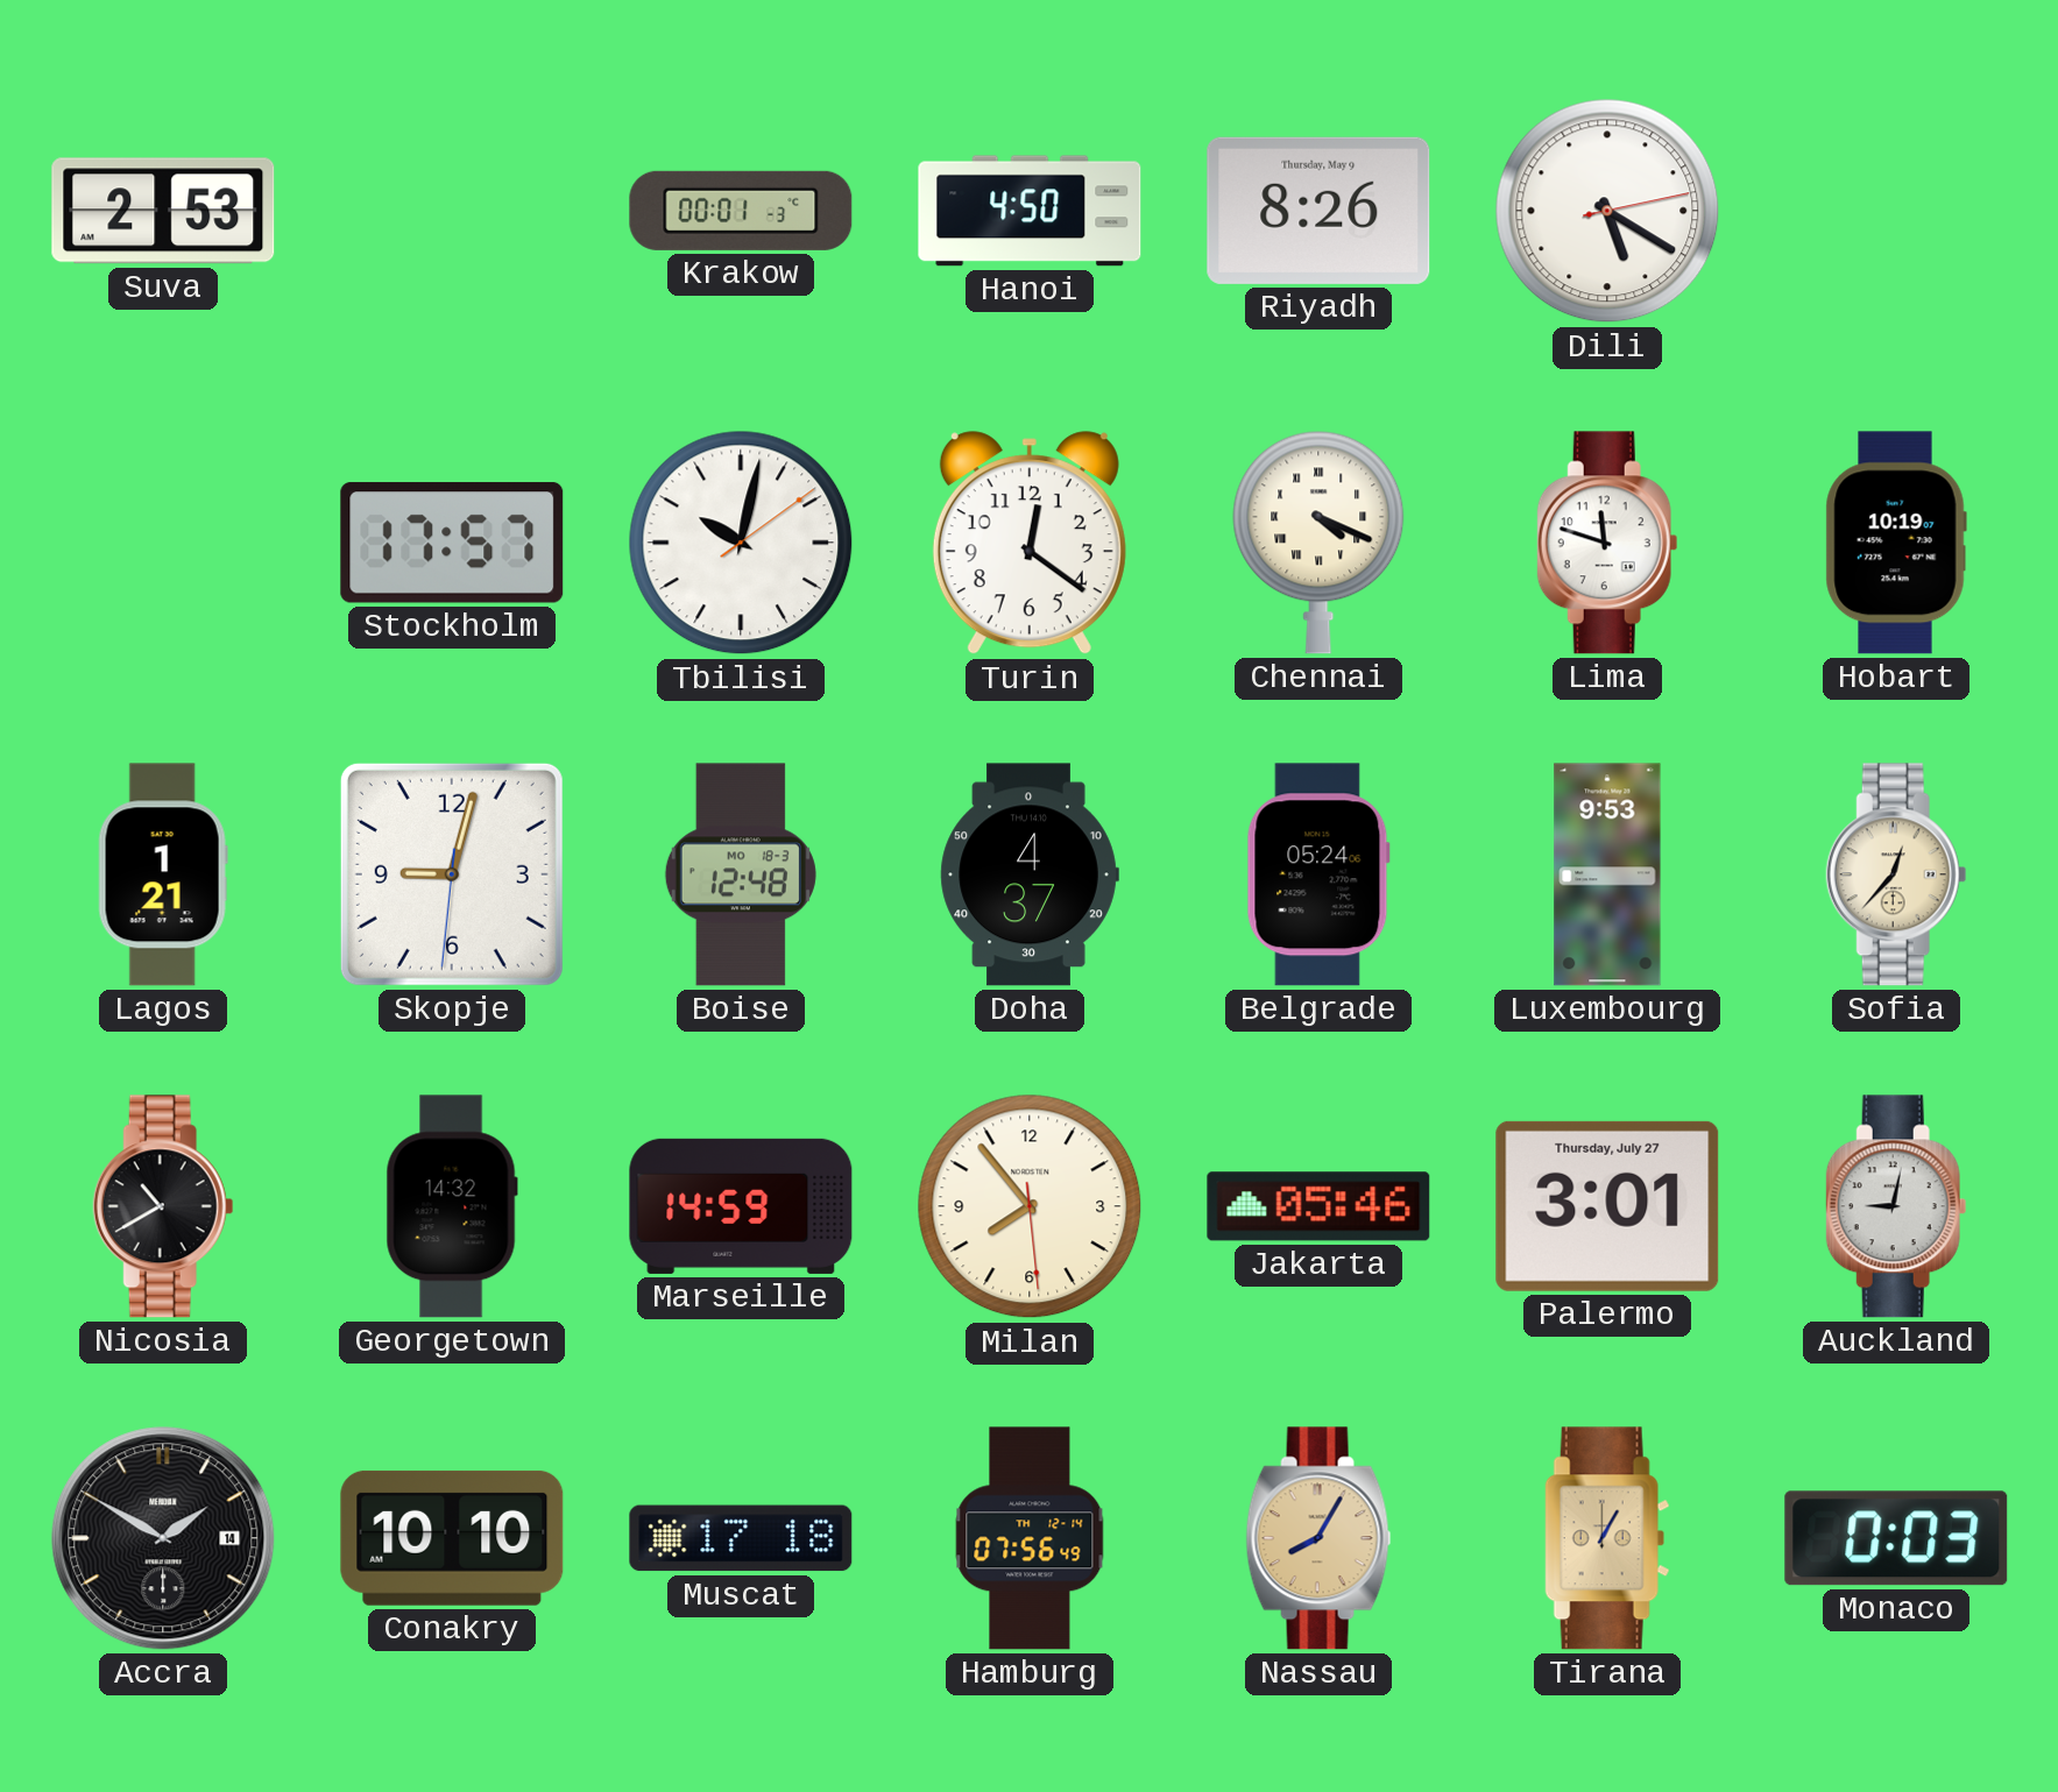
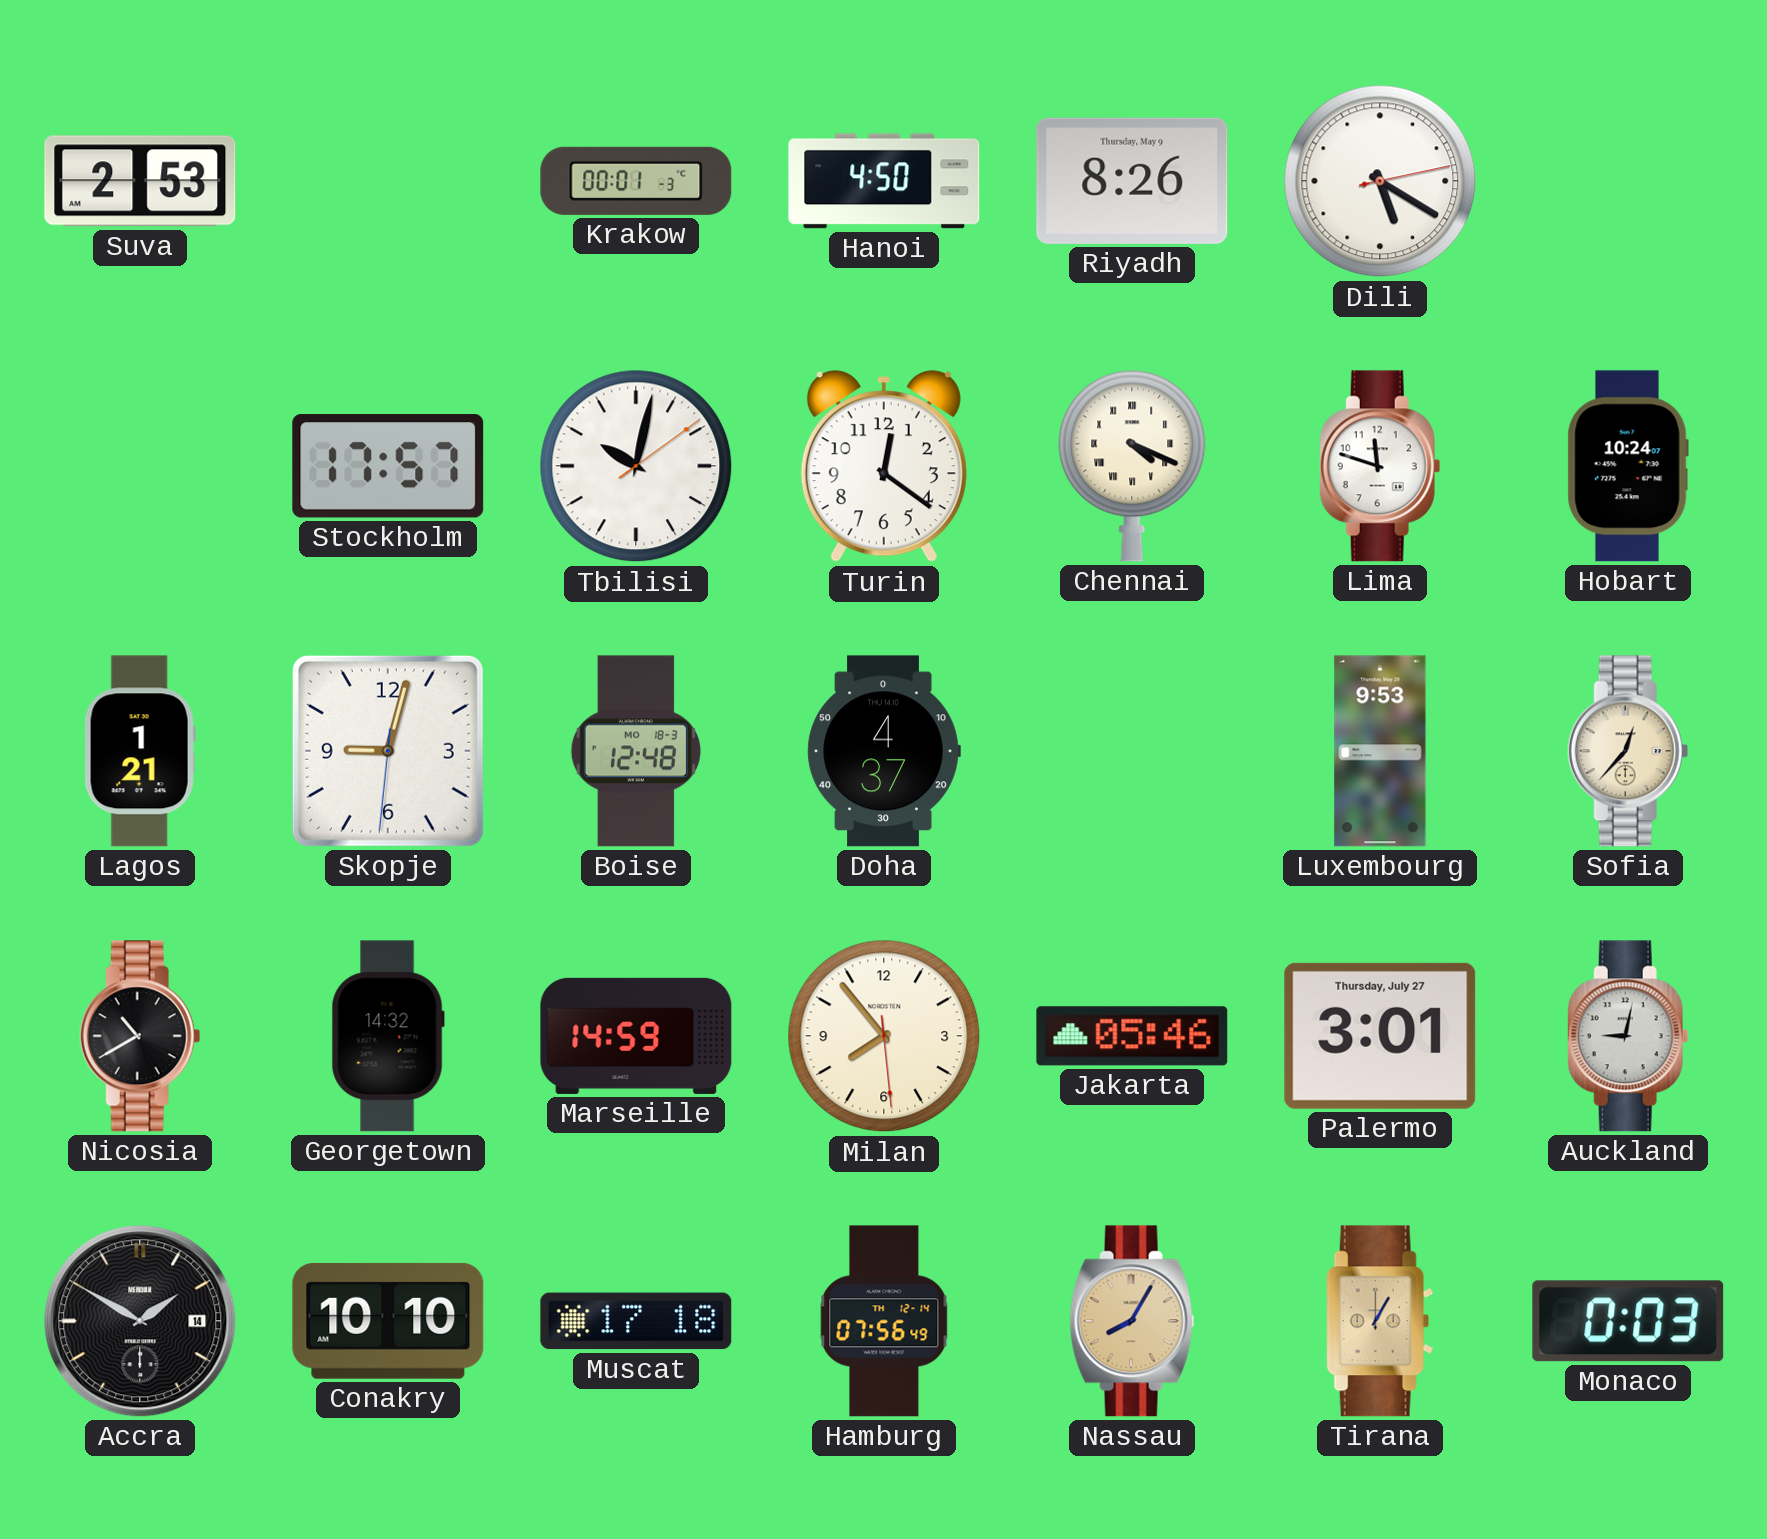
Hobart: 10:19 -> 10:24
Belgrade: 05:24 -> none
